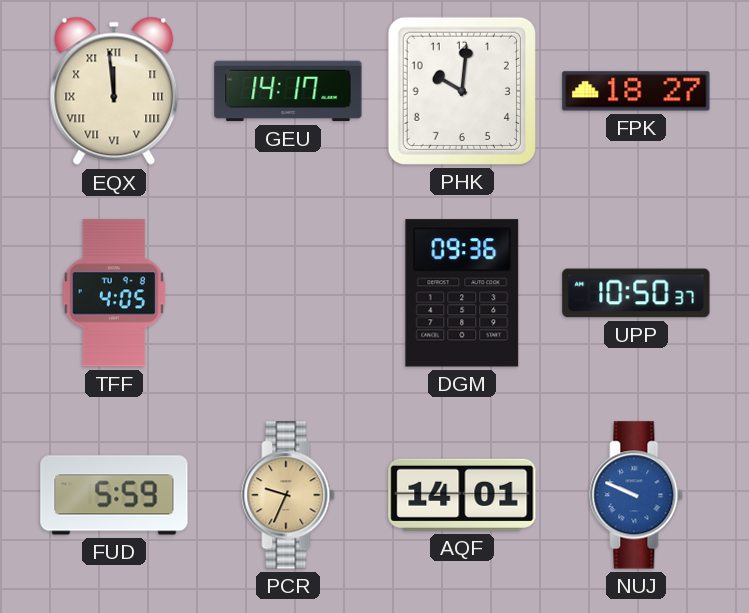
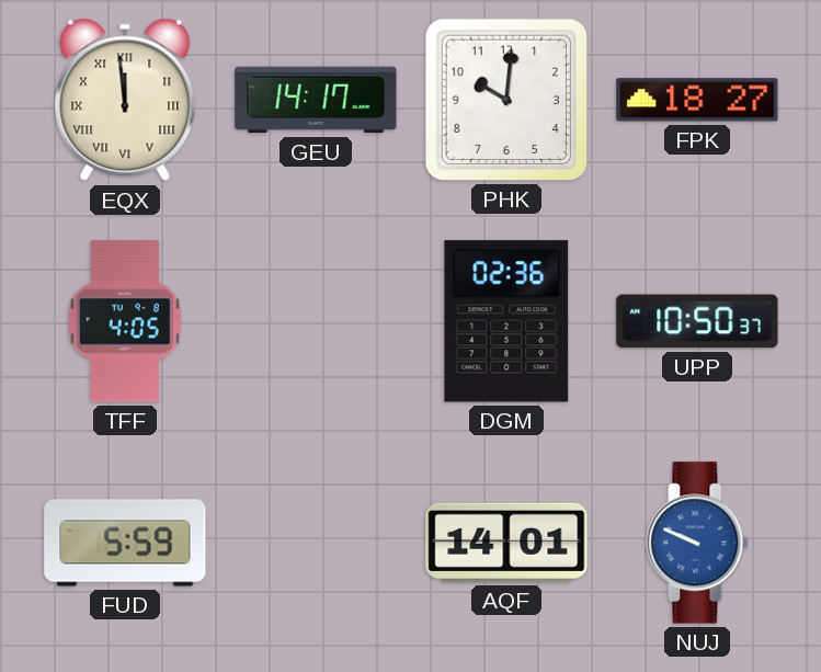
DGM: 09:36 -> 02:36
PCR: 9:34 -> none
